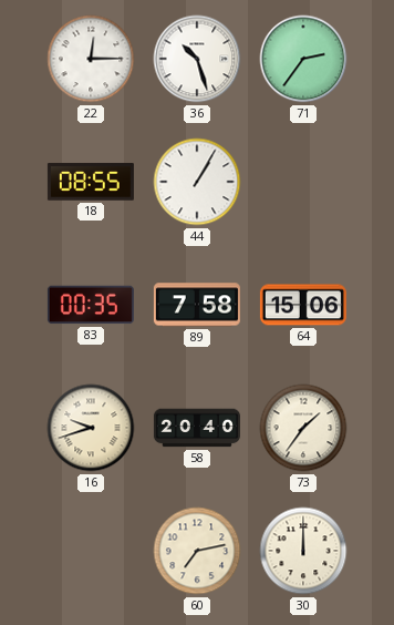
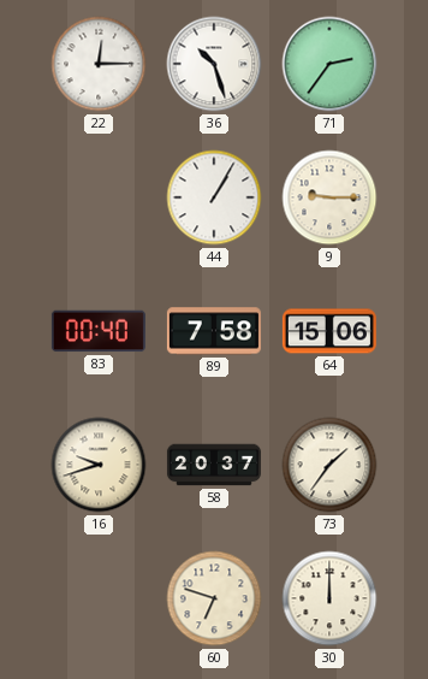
18: 08:55 -> none
9: none -> 9:15
83: 00:35 -> 00:40
58: 20:40 -> 20:37
60: 7:13 -> 6:48
